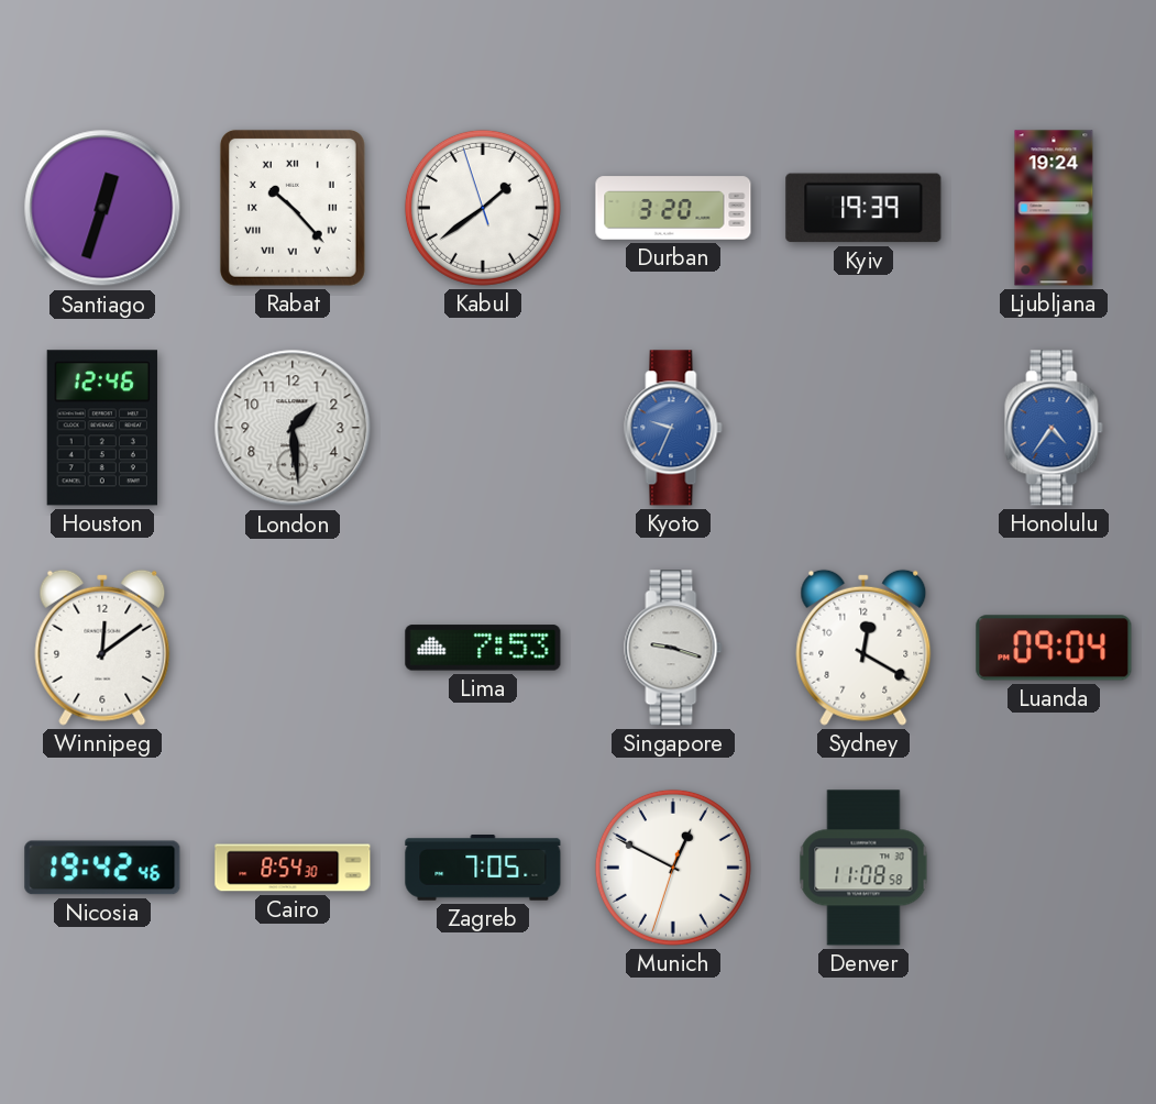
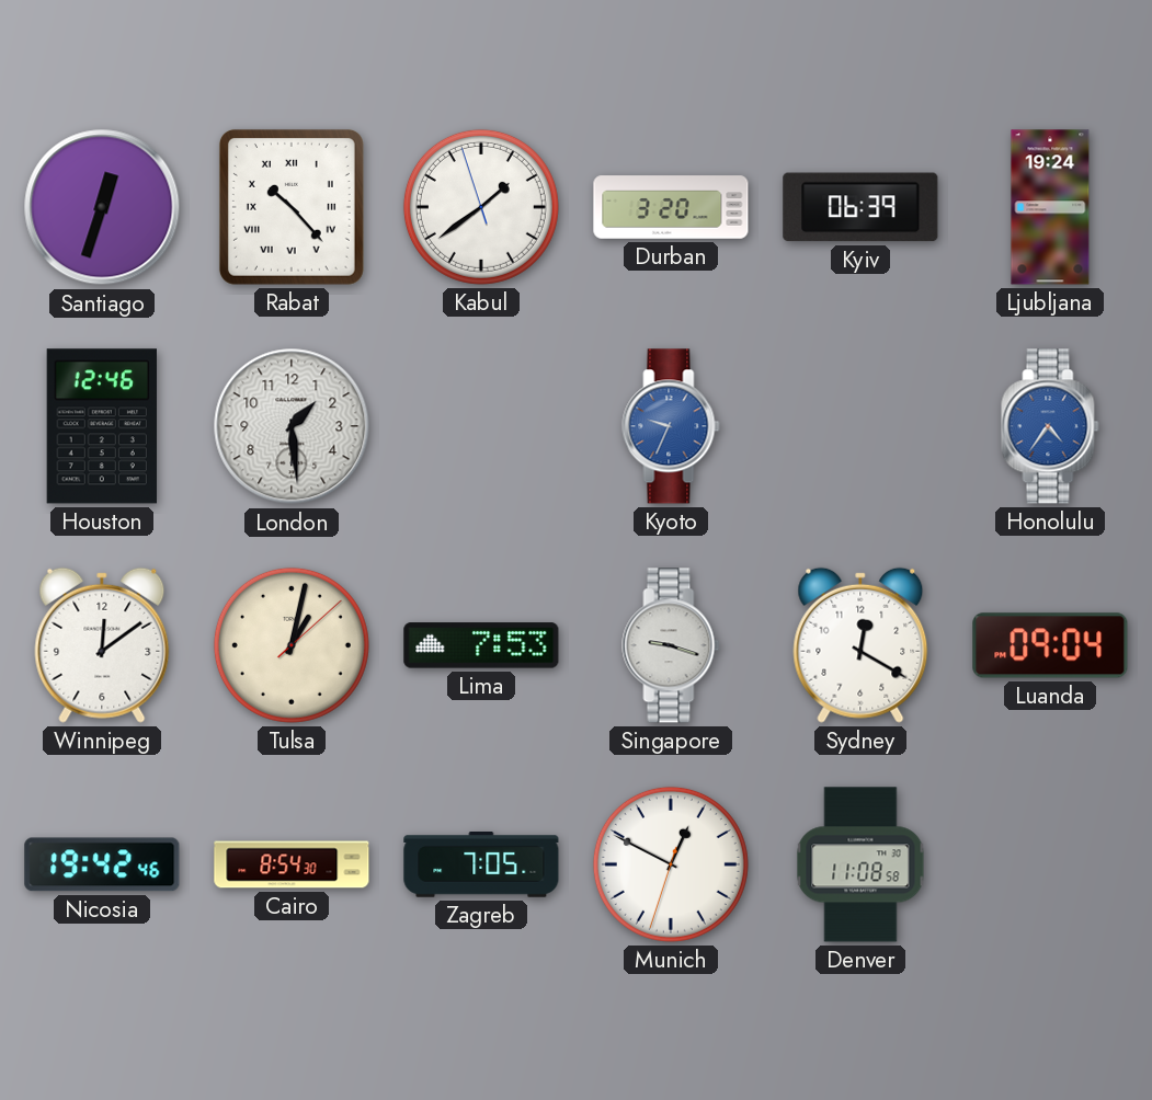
Kyiv: 19:39 -> 06:39
Tulsa: none -> 1:02
